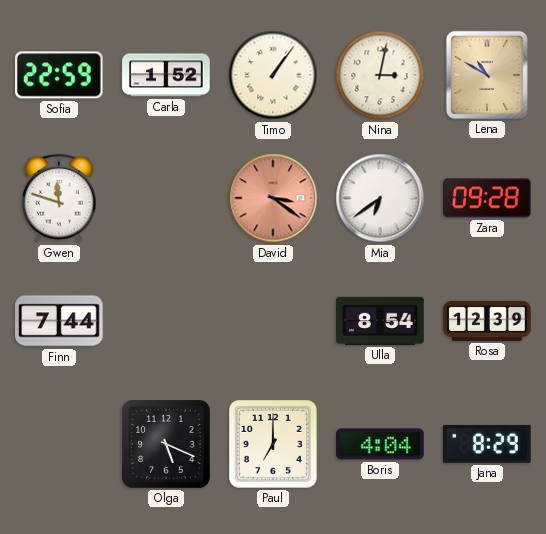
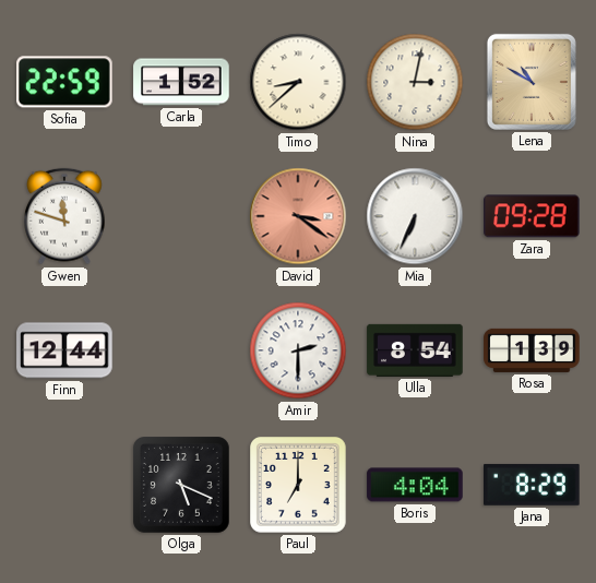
Timo: 1:06 -> 8:38
Mia: 6:39 -> 6:34
Finn: 7:44 -> 12:44
Amir: none -> 2:30
Rosa: 12:39 -> 1:39
